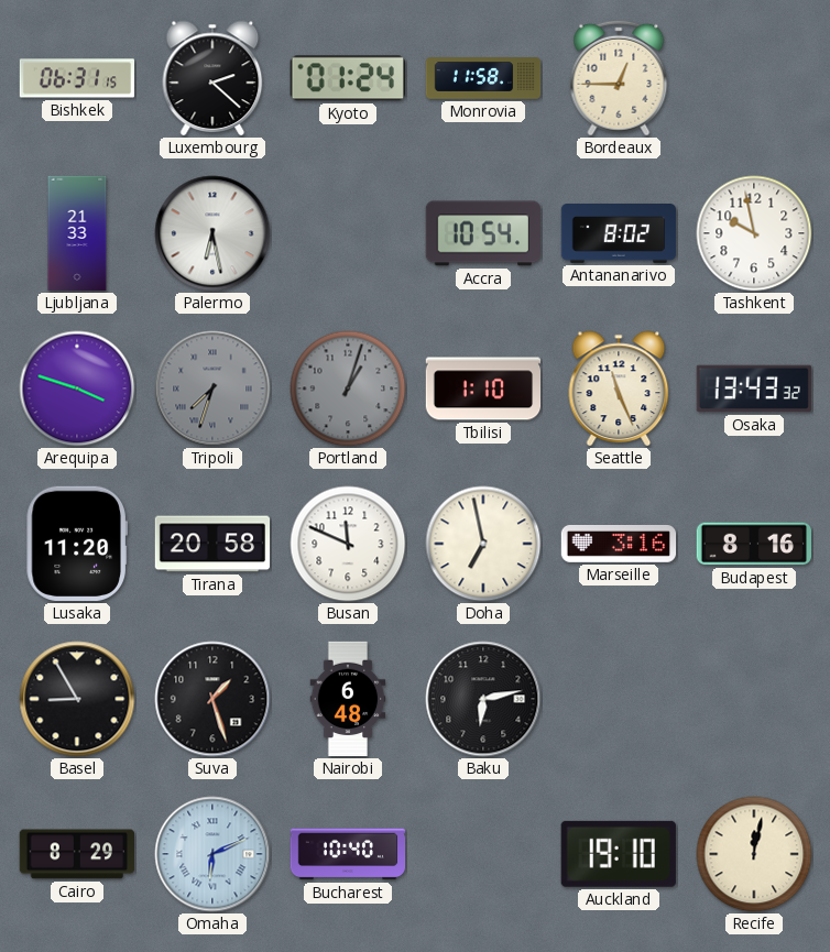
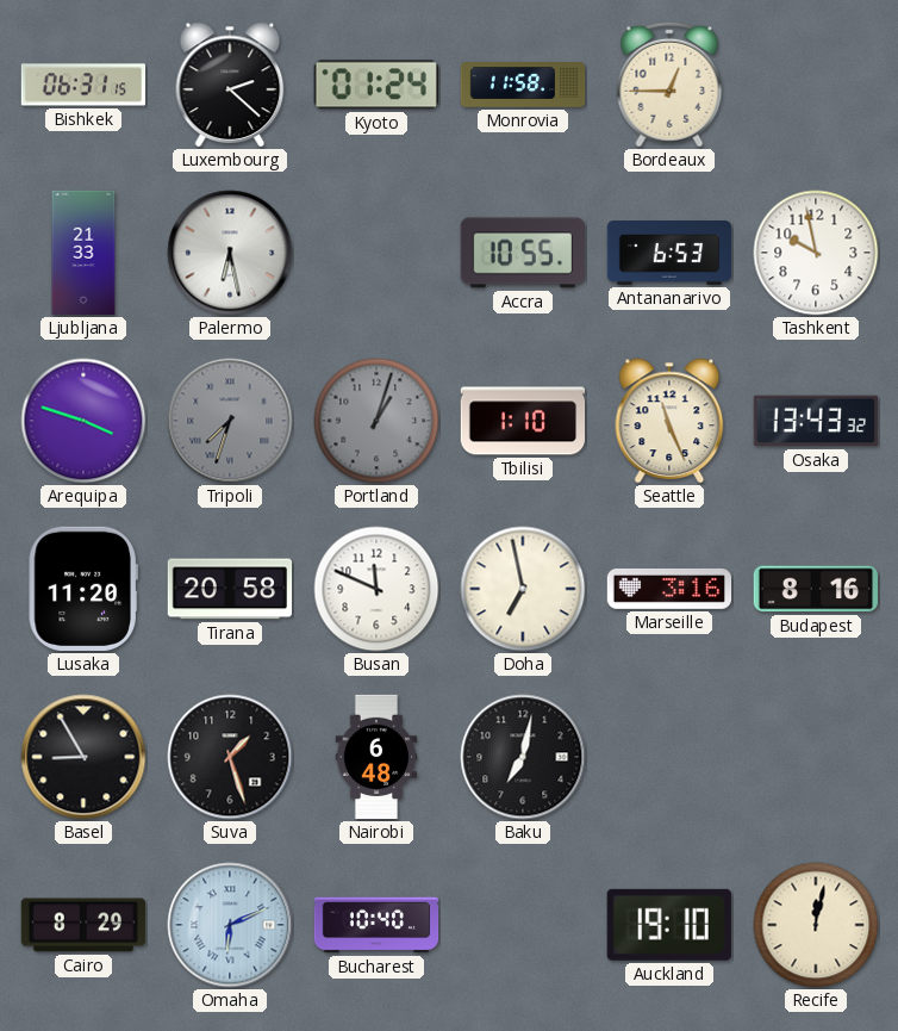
Accra: 10:54 -> 10:55
Antananarivo: 8:02 -> 6:53
Baku: 6:13 -> 7:02
